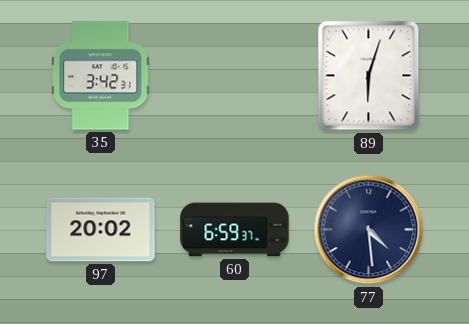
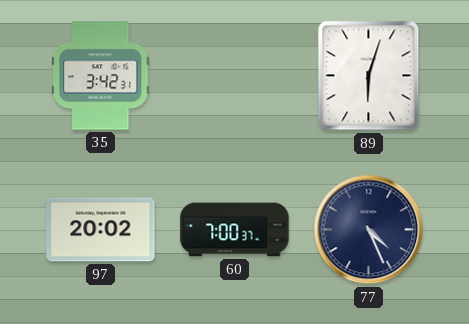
60: 6:59 -> 7:00
77: 4:29 -> 4:26
